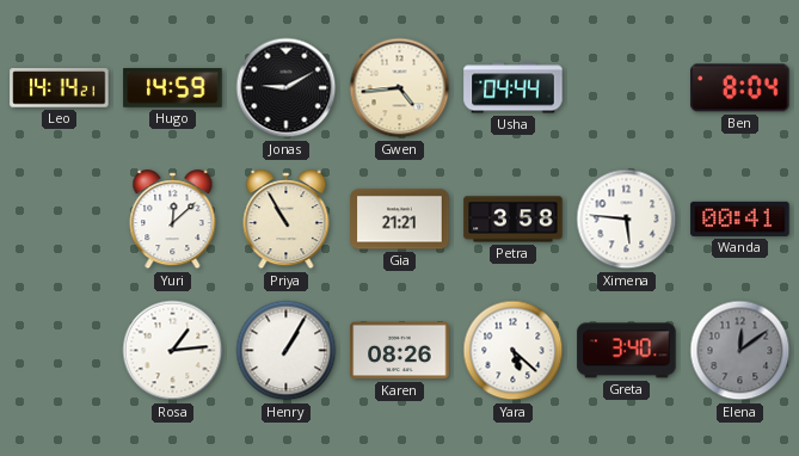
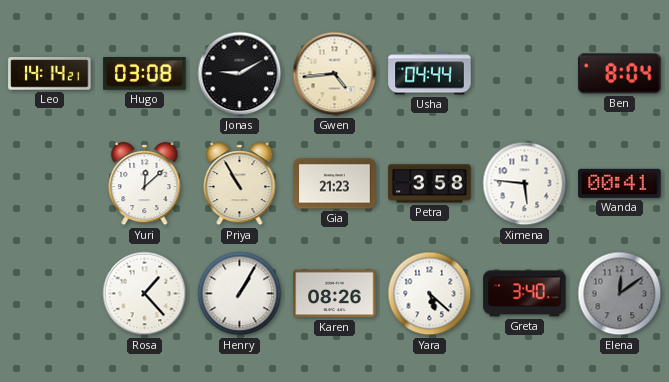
Hugo: 14:59 -> 03:08
Gia: 21:21 -> 21:23
Rosa: 1:14 -> 1:23
